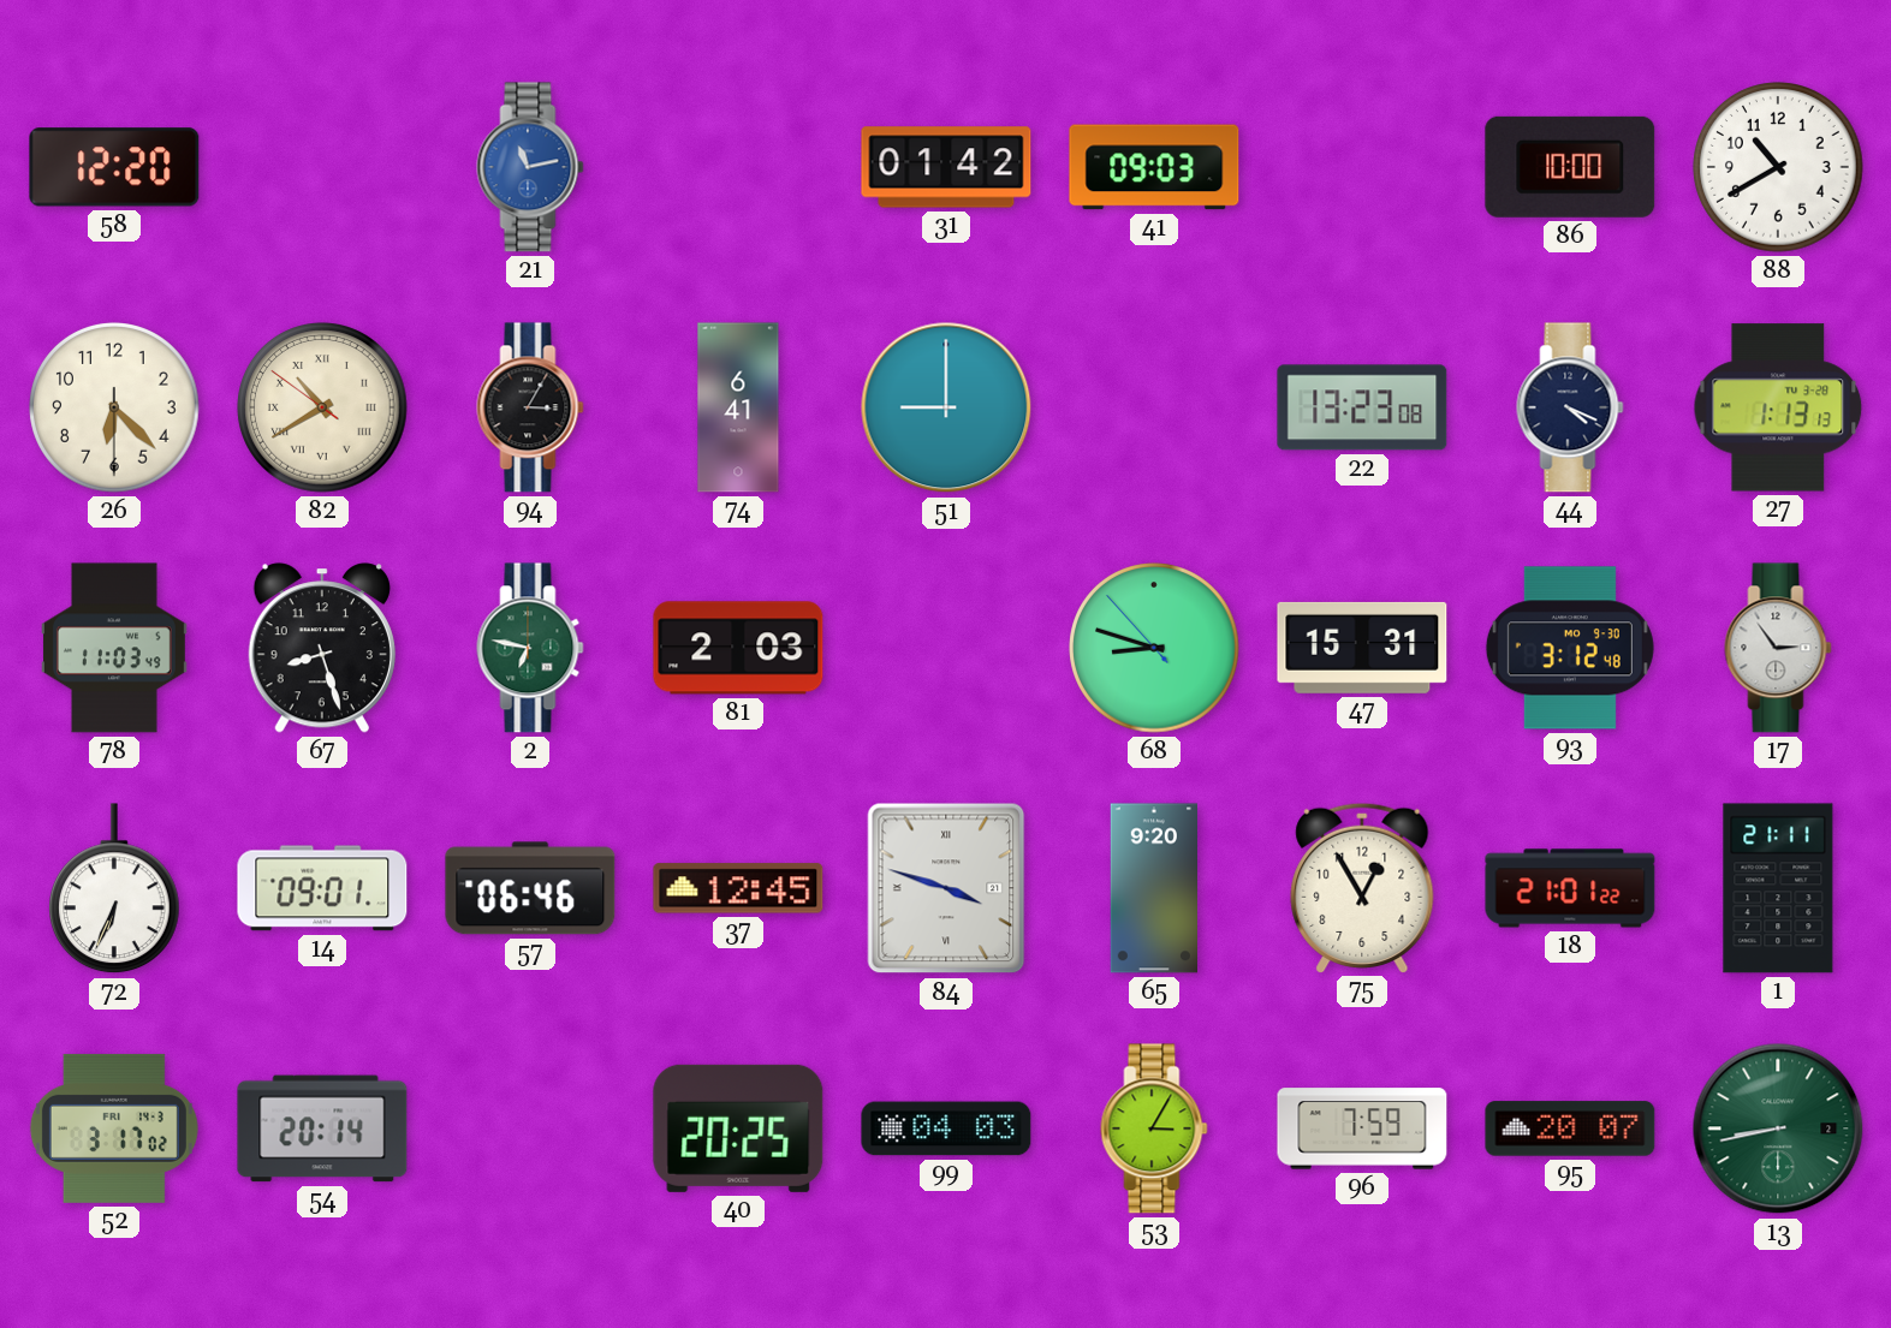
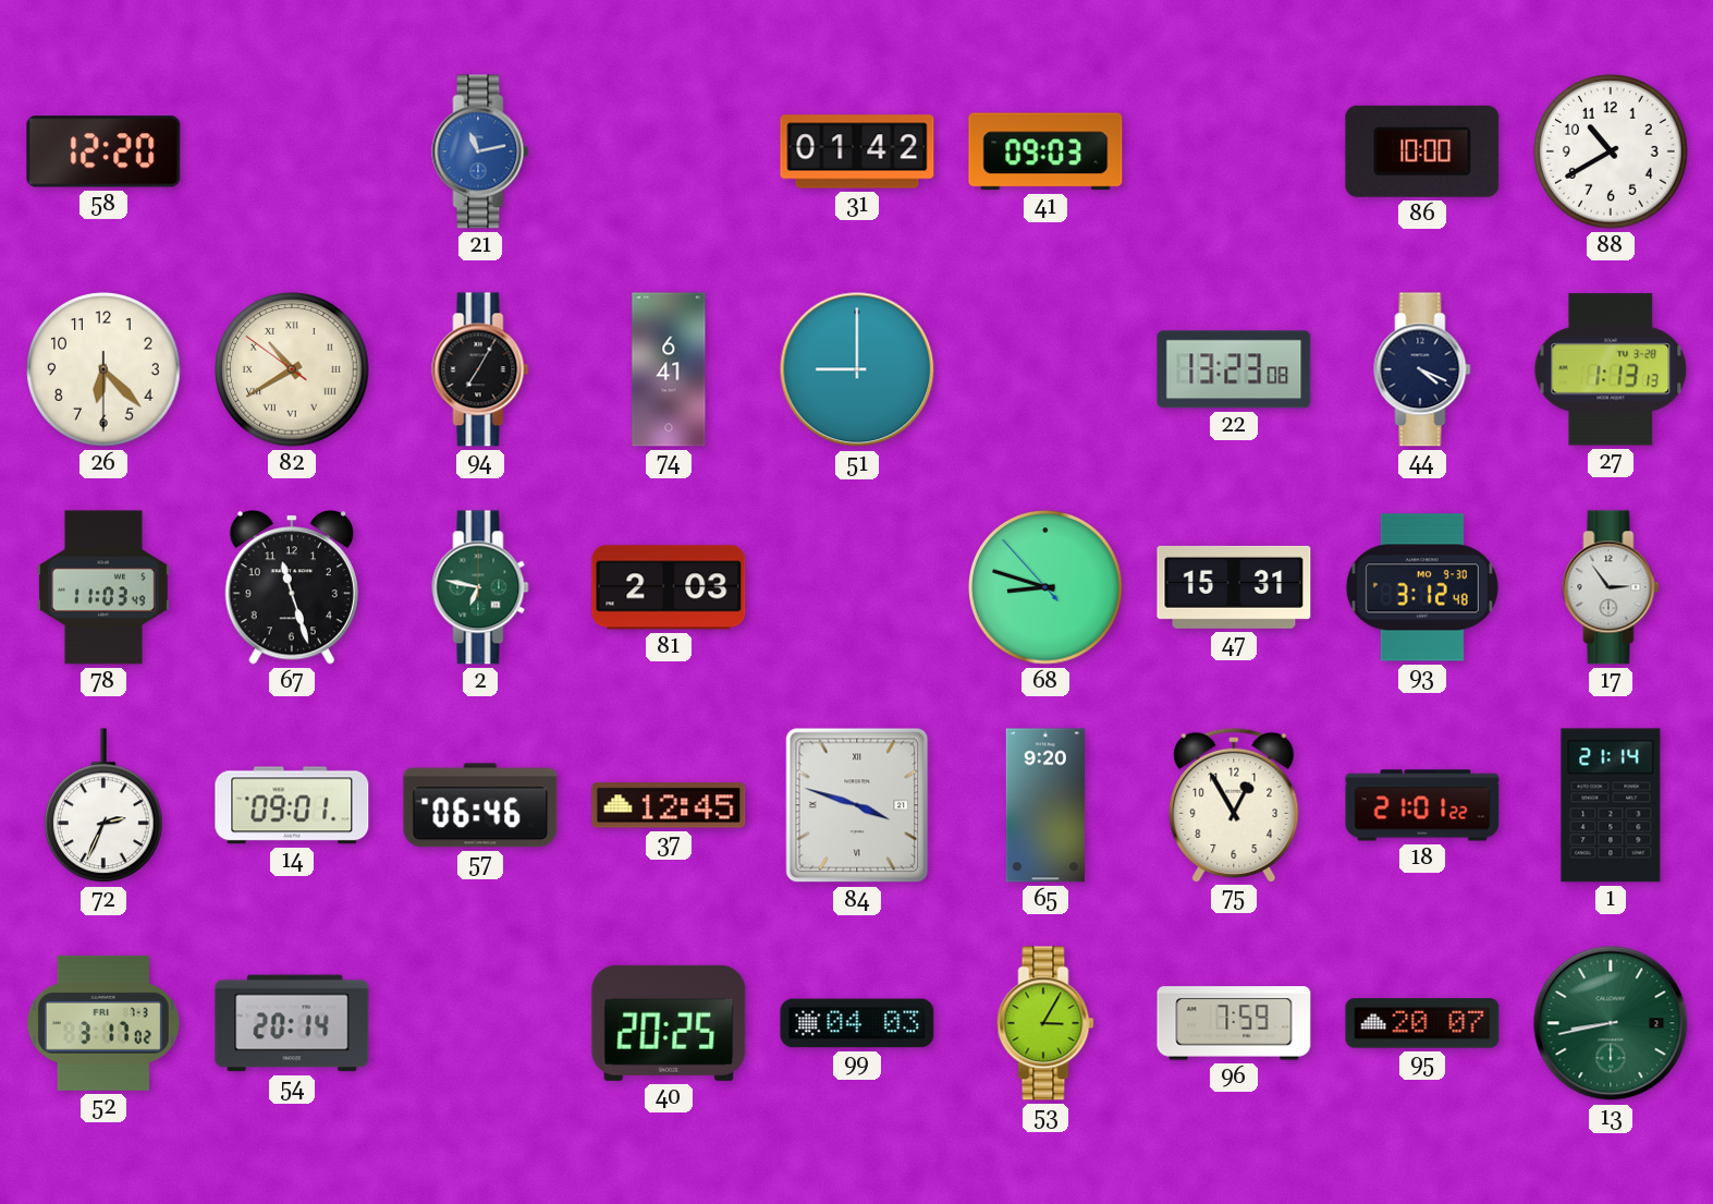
94: 3:05 -> 7:05
67: 8:27 -> 11:27
72: 6:34 -> 2:34
1: 21:11 -> 21:14
52 date: FRI 14-3 -> FRI 7-3
